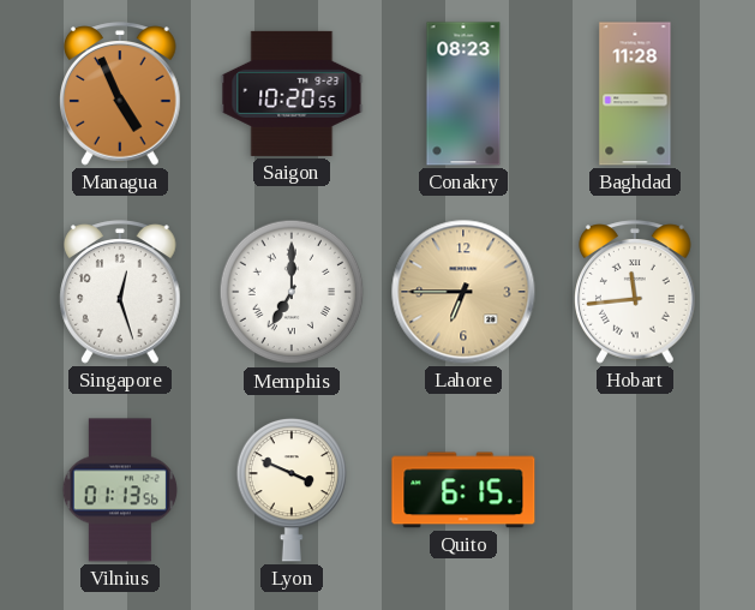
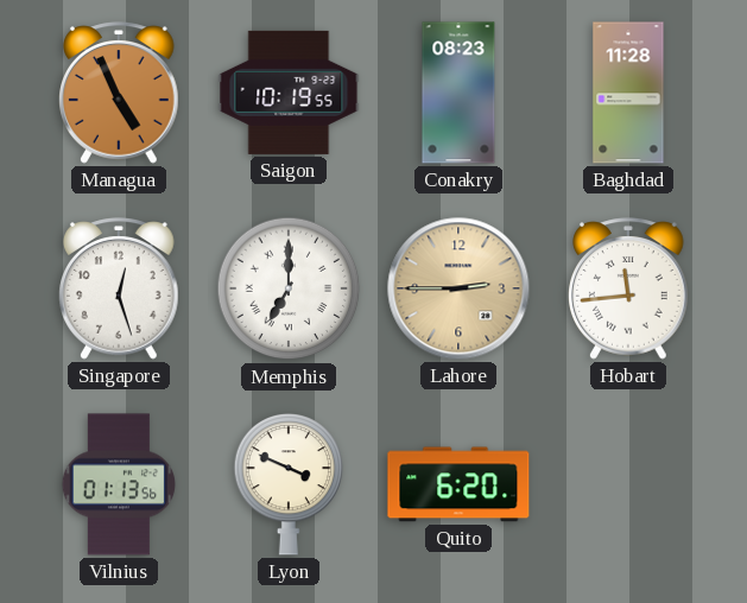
Saigon: 10:20 -> 10:19
Lahore: 6:45 -> 2:45
Quito: 6:15 -> 6:20
